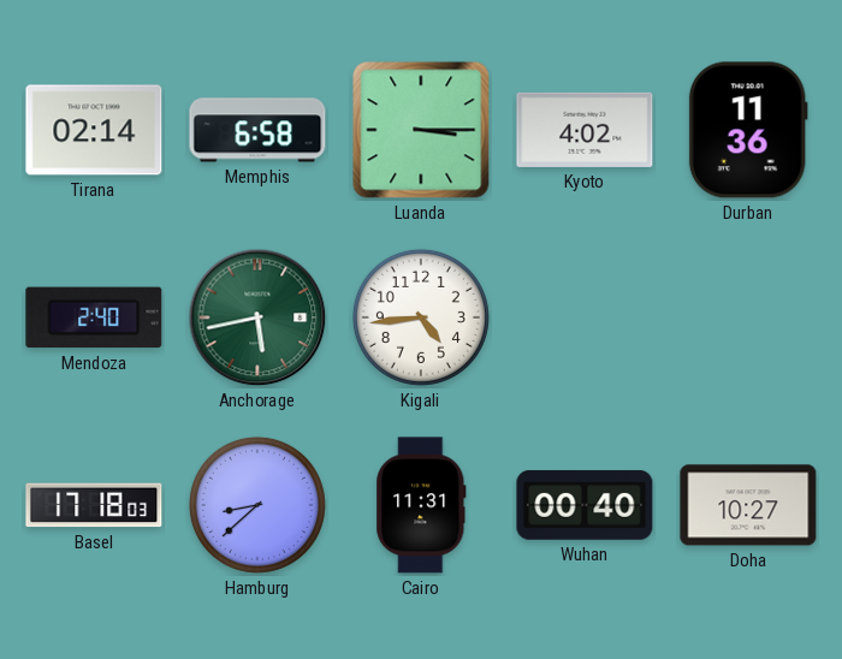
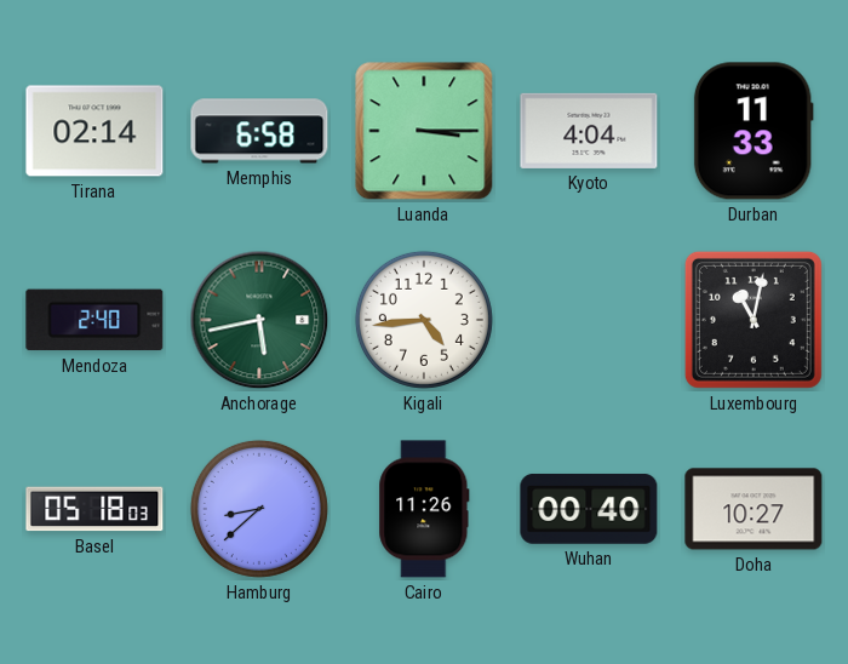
Kyoto: 4:02 -> 4:04
Durban: 11:36 -> 11:33
Luxembourg: none -> 11:02
Basel: 17:18 -> 05:18
Cairo: 11:31 -> 11:26
